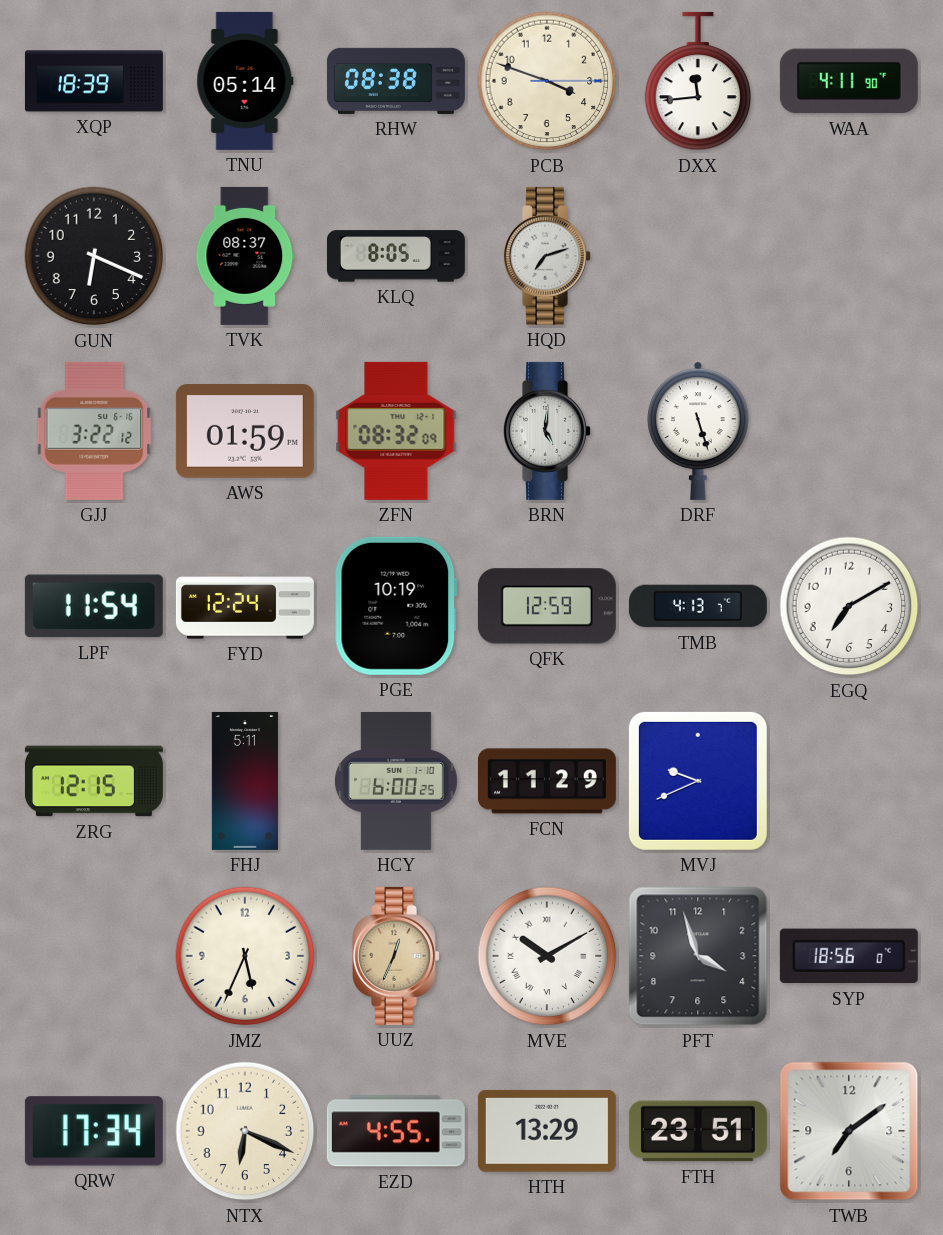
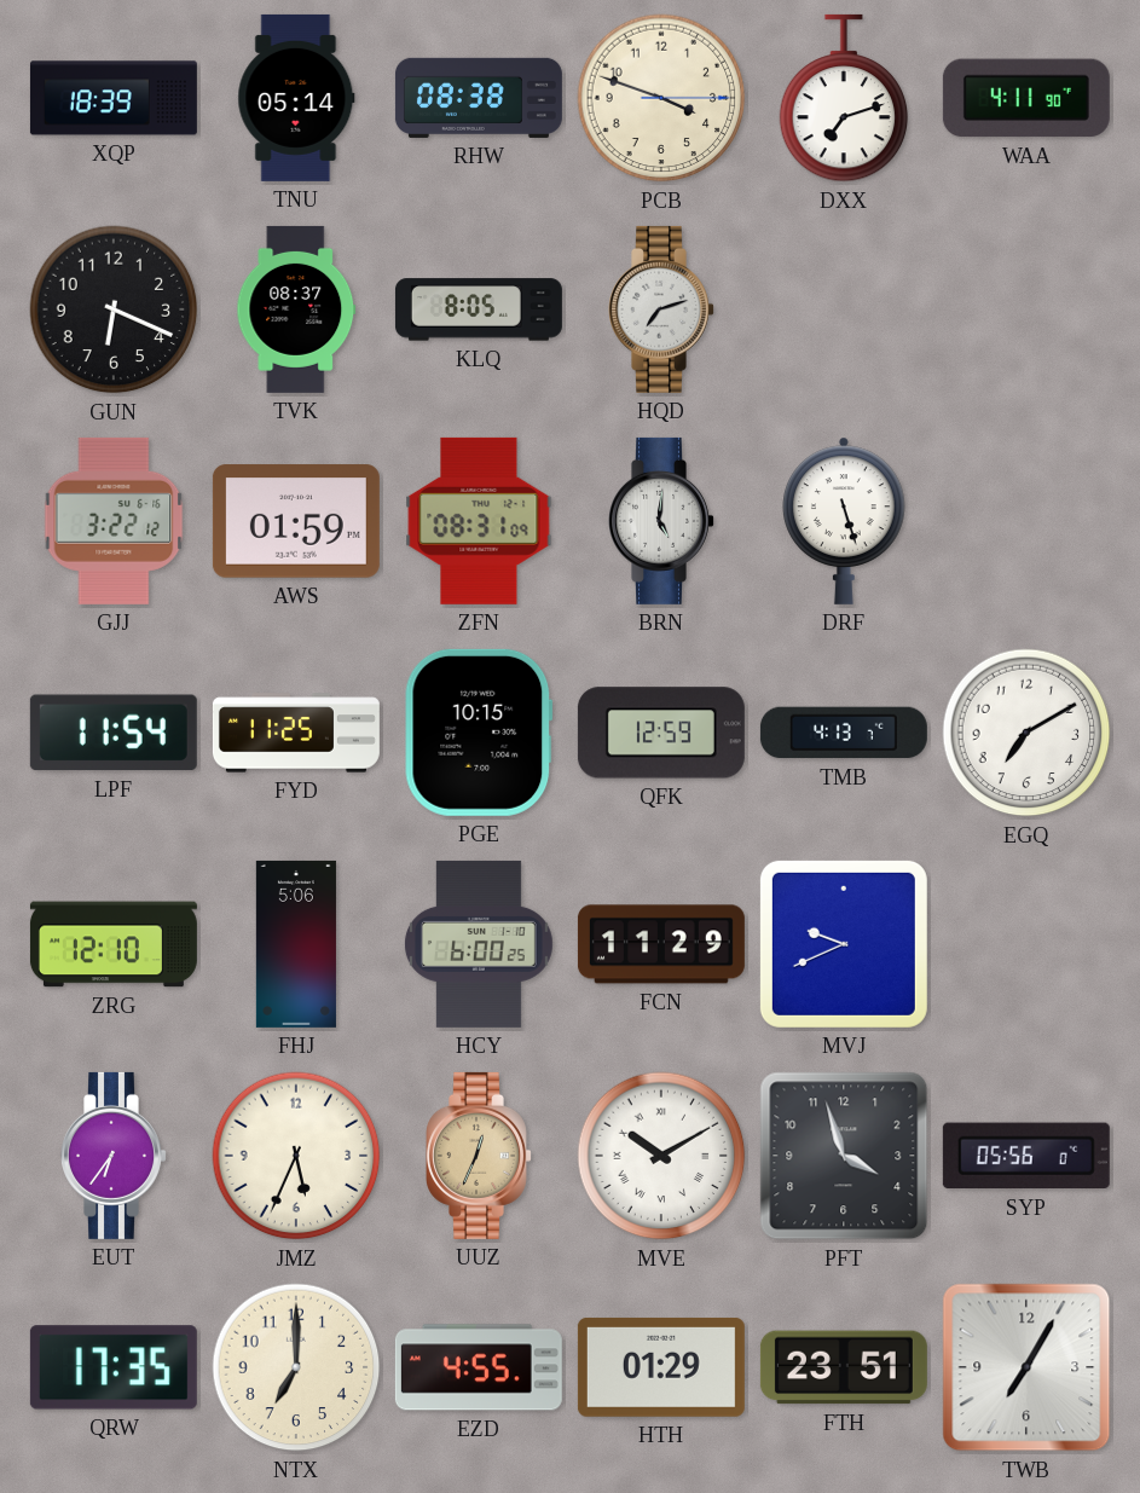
DXX: 11:44 -> 7:12
ZFN: 08:32 -> 08:31
FYD: 12:24 -> 11:25
PGE: 10:19 -> 10:15
ZRG: 12:15 -> 12:10
FHJ: 5:11 -> 5:06
EUT: none -> 6:36
SYP: 18:56 -> 05:56
QRW: 17:34 -> 17:35
NTX: 6:19 -> 7:00
HTH: 13:29 -> 01:29
TWB: 7:09 -> 7:05
